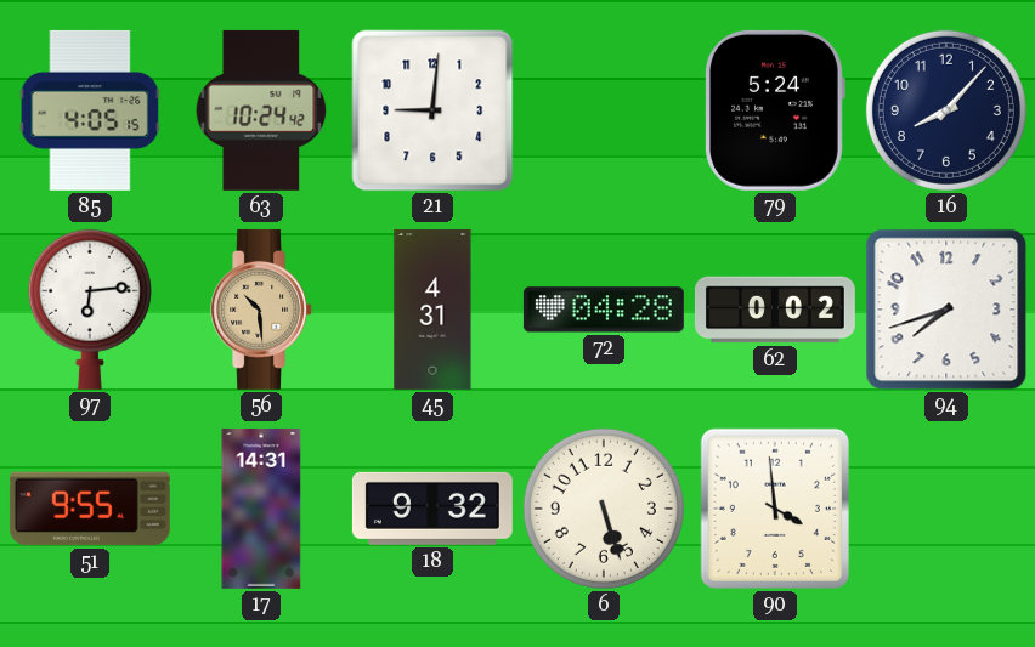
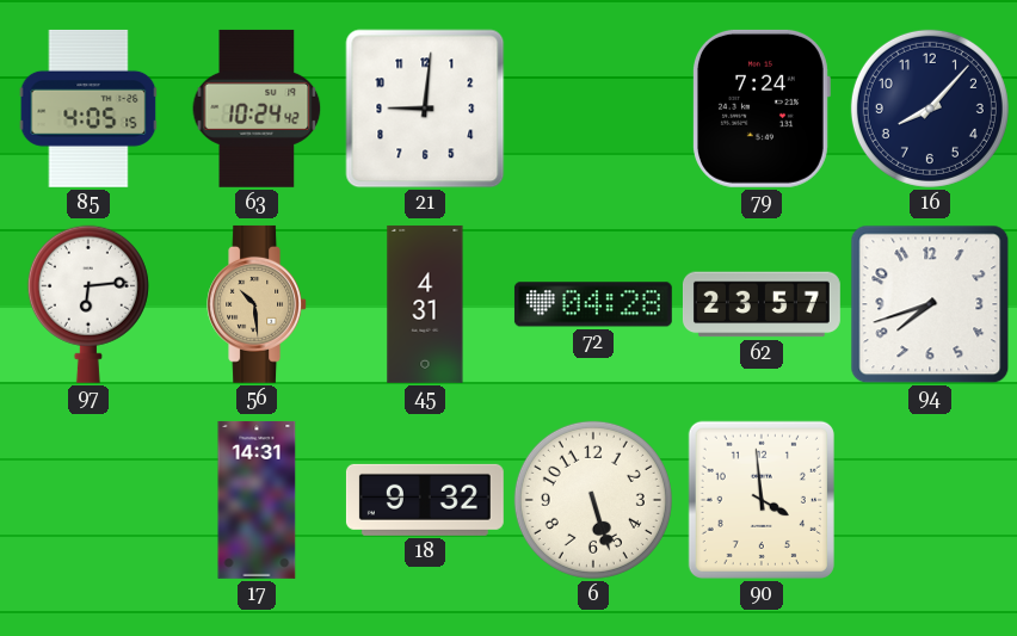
79: 5:24 -> 7:24
62: 0:02 -> 23:57
51: 9:55 -> none
